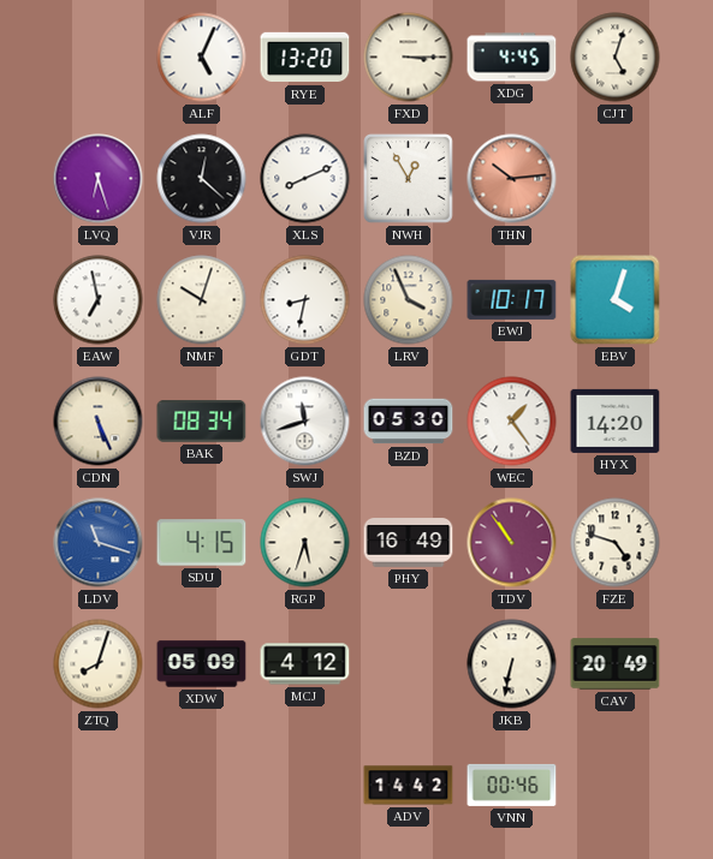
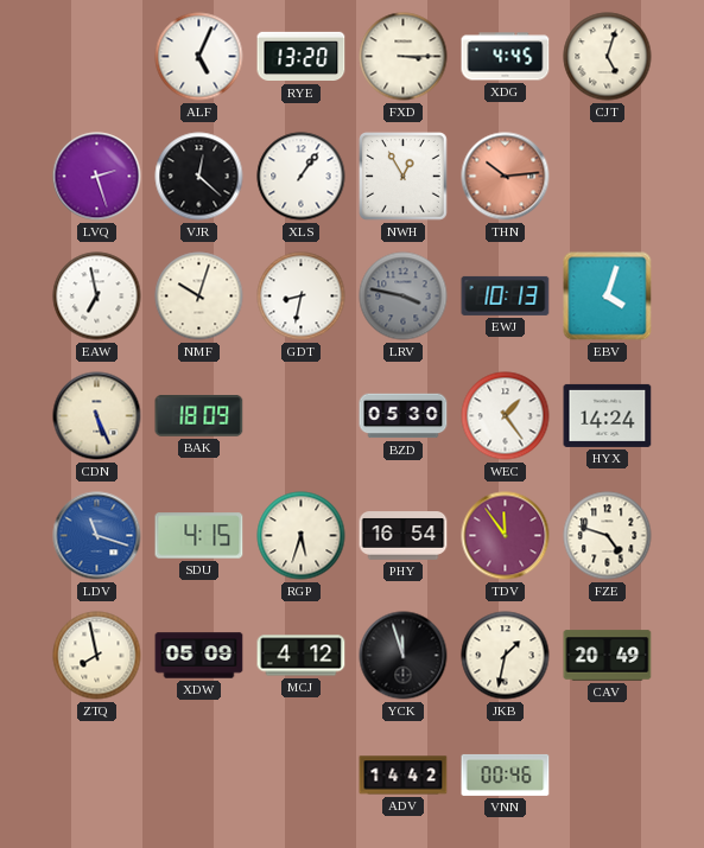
LVQ: 6:27 -> 2:27
XLS: 8:11 -> 1:06
LRV: 3:56 -> 3:47
LRV dial: cream -> grey
EWJ: 10:17 -> 10:13
BAK: 08:34 -> 18:09
SWJ: 11:42 -> none
HYX: 14:20 -> 14:24
PHY: 16:49 -> 16:54
TDV: 10:54 -> 11:54
ZTQ: 8:03 -> 7:58
YCK: none -> 11:57
JKB: 6:32 -> 1:32
